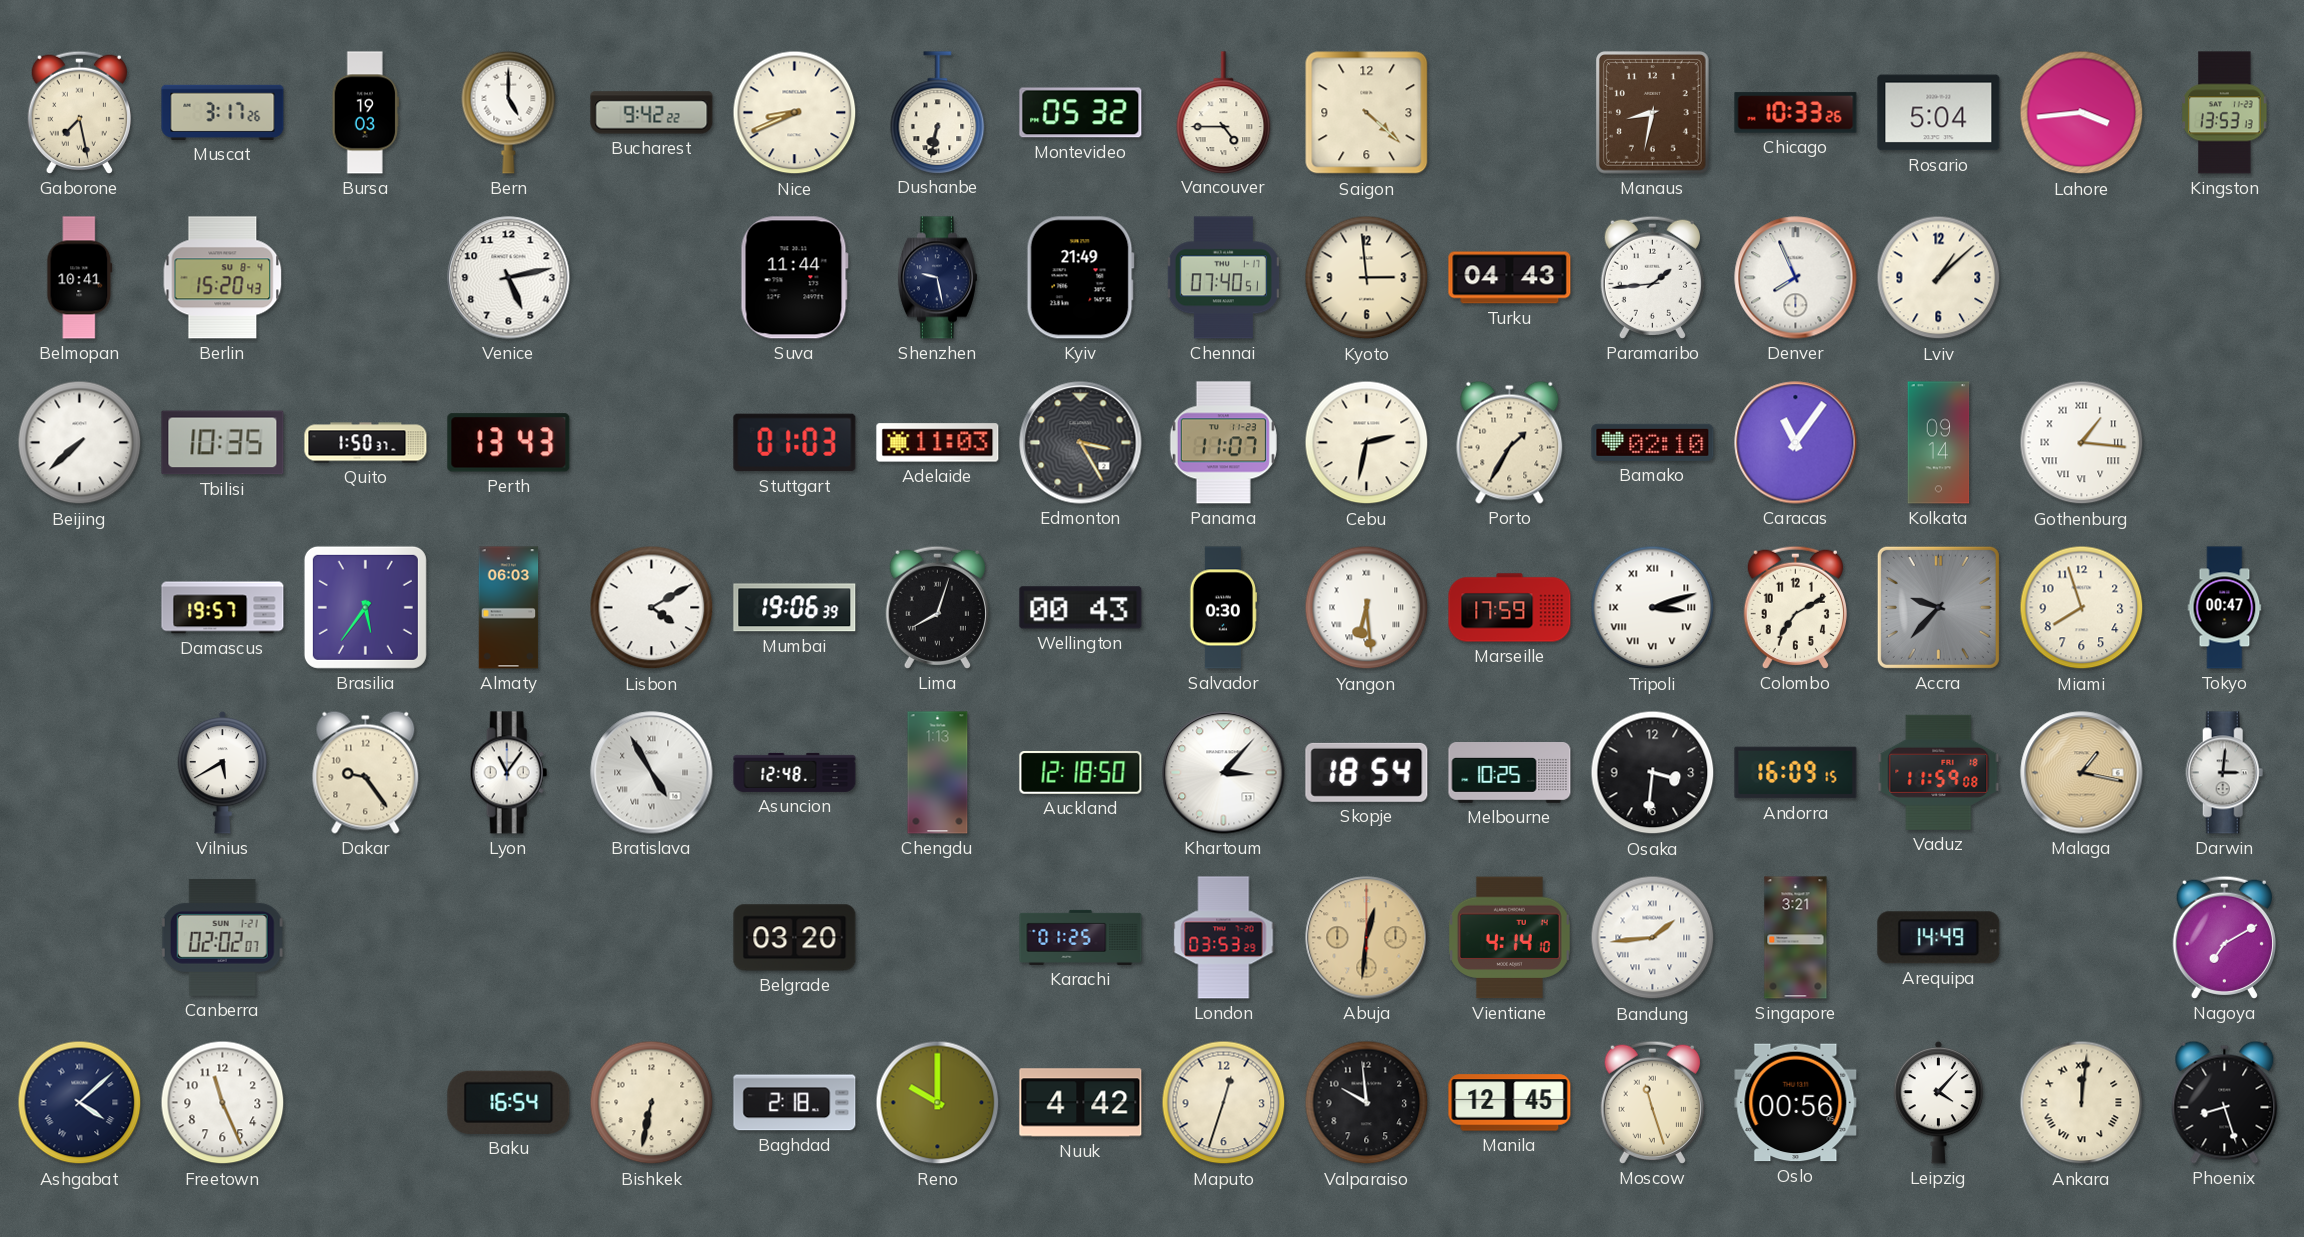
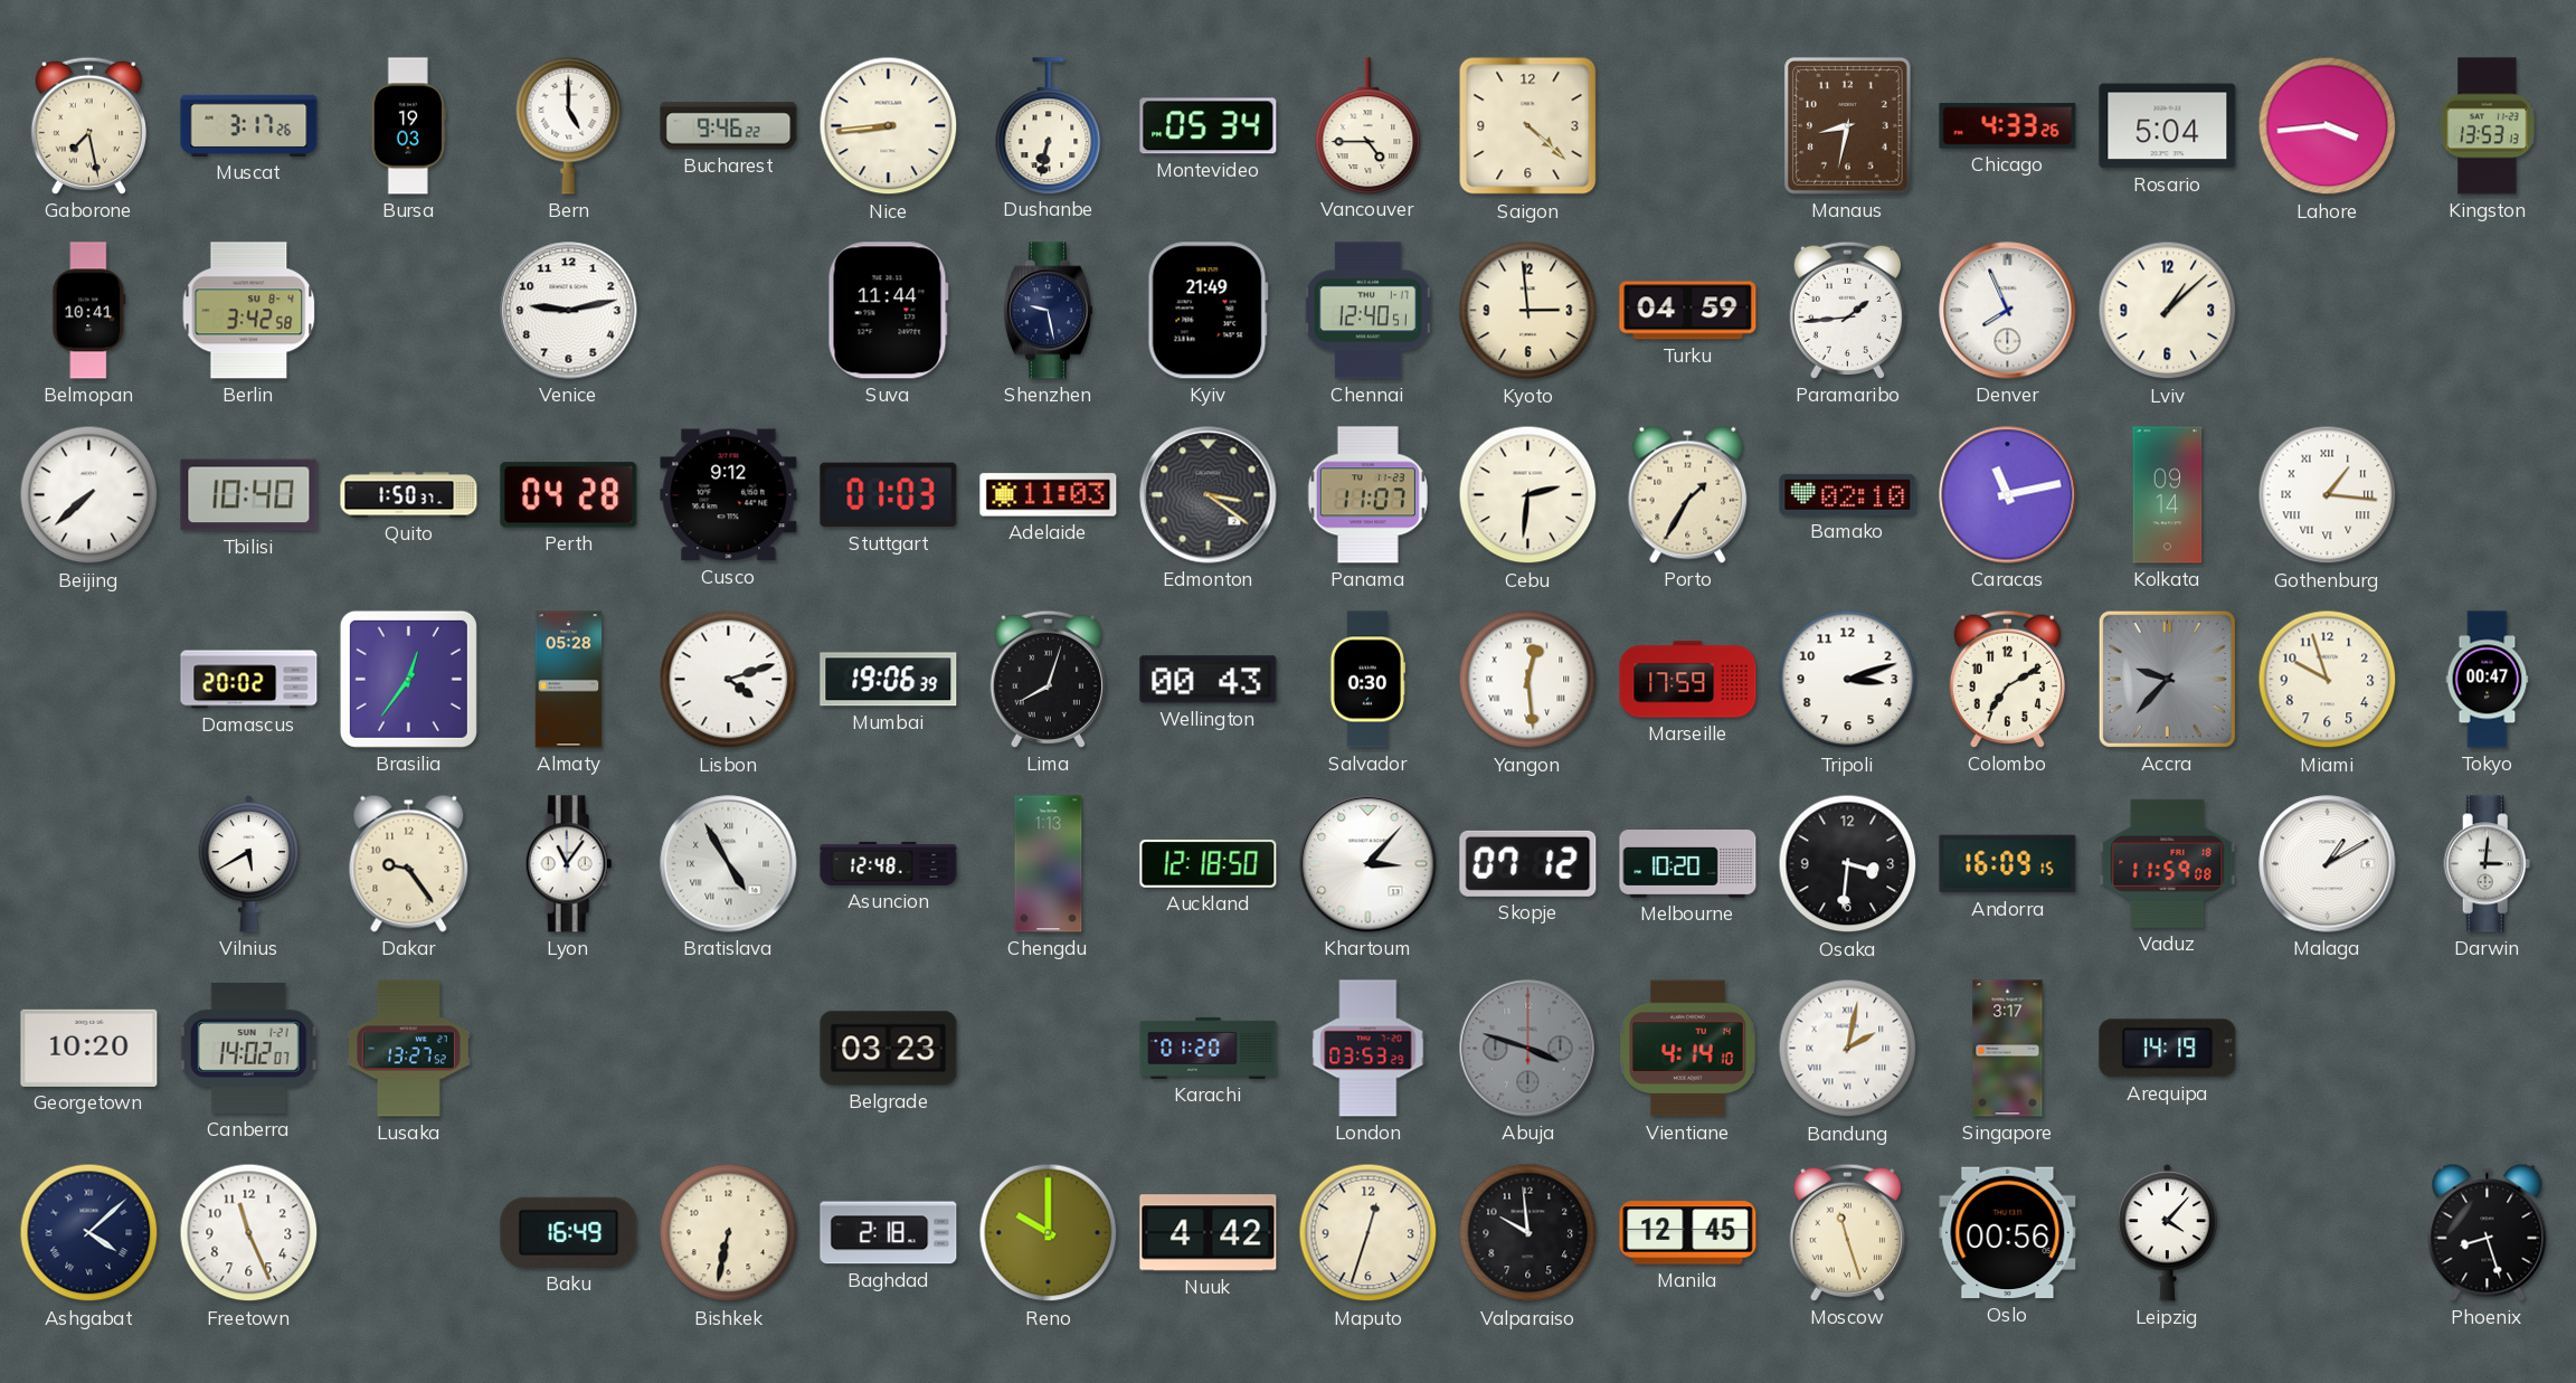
Bucharest: 9:42 -> 9:46
Nice: 8:41 -> 8:44
Montevideo: 05:32 -> 05:34
Chicago: 10:33 -> 4:33
Berlin: 15:20 -> 3:42
Venice: 5:13 -> 9:13
Chennai: 07:40 -> 12:40
Turku: 04:43 -> 04:59
Tbilisi: 10:35 -> 10:40
Perth: 13:43 -> 04:28
Cusco: none -> 9:12
Edmonton: 3:25 -> 3:21
Cebu: 2:32 -> 2:31
Caracas: 11:06 -> 11:13
Damascus: 19:57 -> 20:02
Brasilia: 5:36 -> 12:36
Almaty: 06:03 -> 05:28
Lisbon: 4:10 -> 4:12
Yangon: 6:29 -> 12:29
Tripoli numerals: Roman -> Arabic
Miami: 7:57 -> 9:57
Skopje: 18:54 -> 07:12
Melbourne: 10:25 -> 10:20
Malaga: 1:17 -> 1:10
Malaga dial: champagne -> white
Georgetown: none -> 10:20
Canberra: 02:02 -> 14:02
Lusaka: none -> 13:27
Belgrade: 03:20 -> 03:23
Karachi: 01:25 -> 01:20
Abuja: 12:31 -> 3:48
Abuja dial: champagne -> grey
Bandung: 1:44 -> 2:02
Singapore: 3:21 -> 3:17
Arequipa: 14:49 -> 14:19
Nagoya: 7:10 -> none
Baku: 16:54 -> 16:49
Ankara: 12:01 -> none
